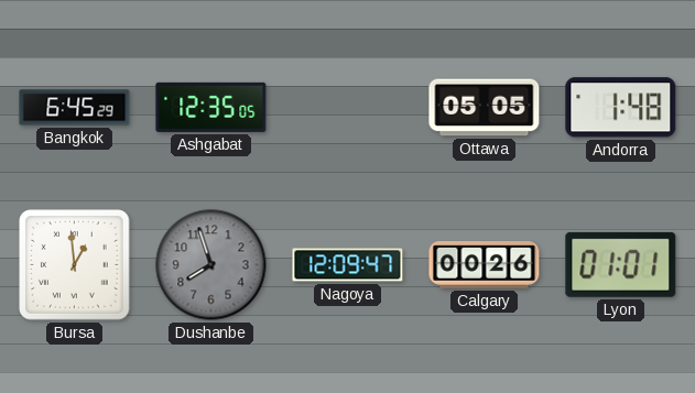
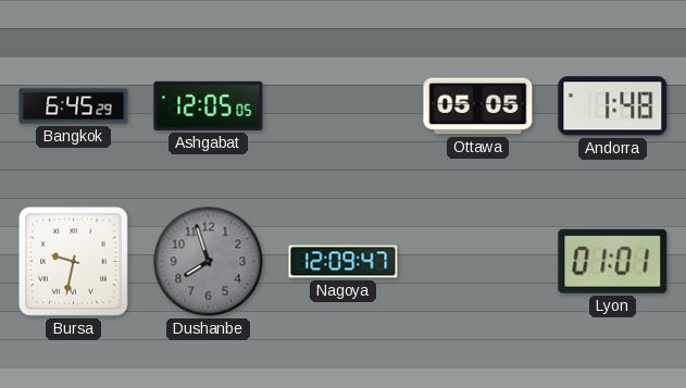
Ashgabat: 12:35 -> 12:05
Bursa: 12:59 -> 9:32
Calgary: 00:26 -> none
